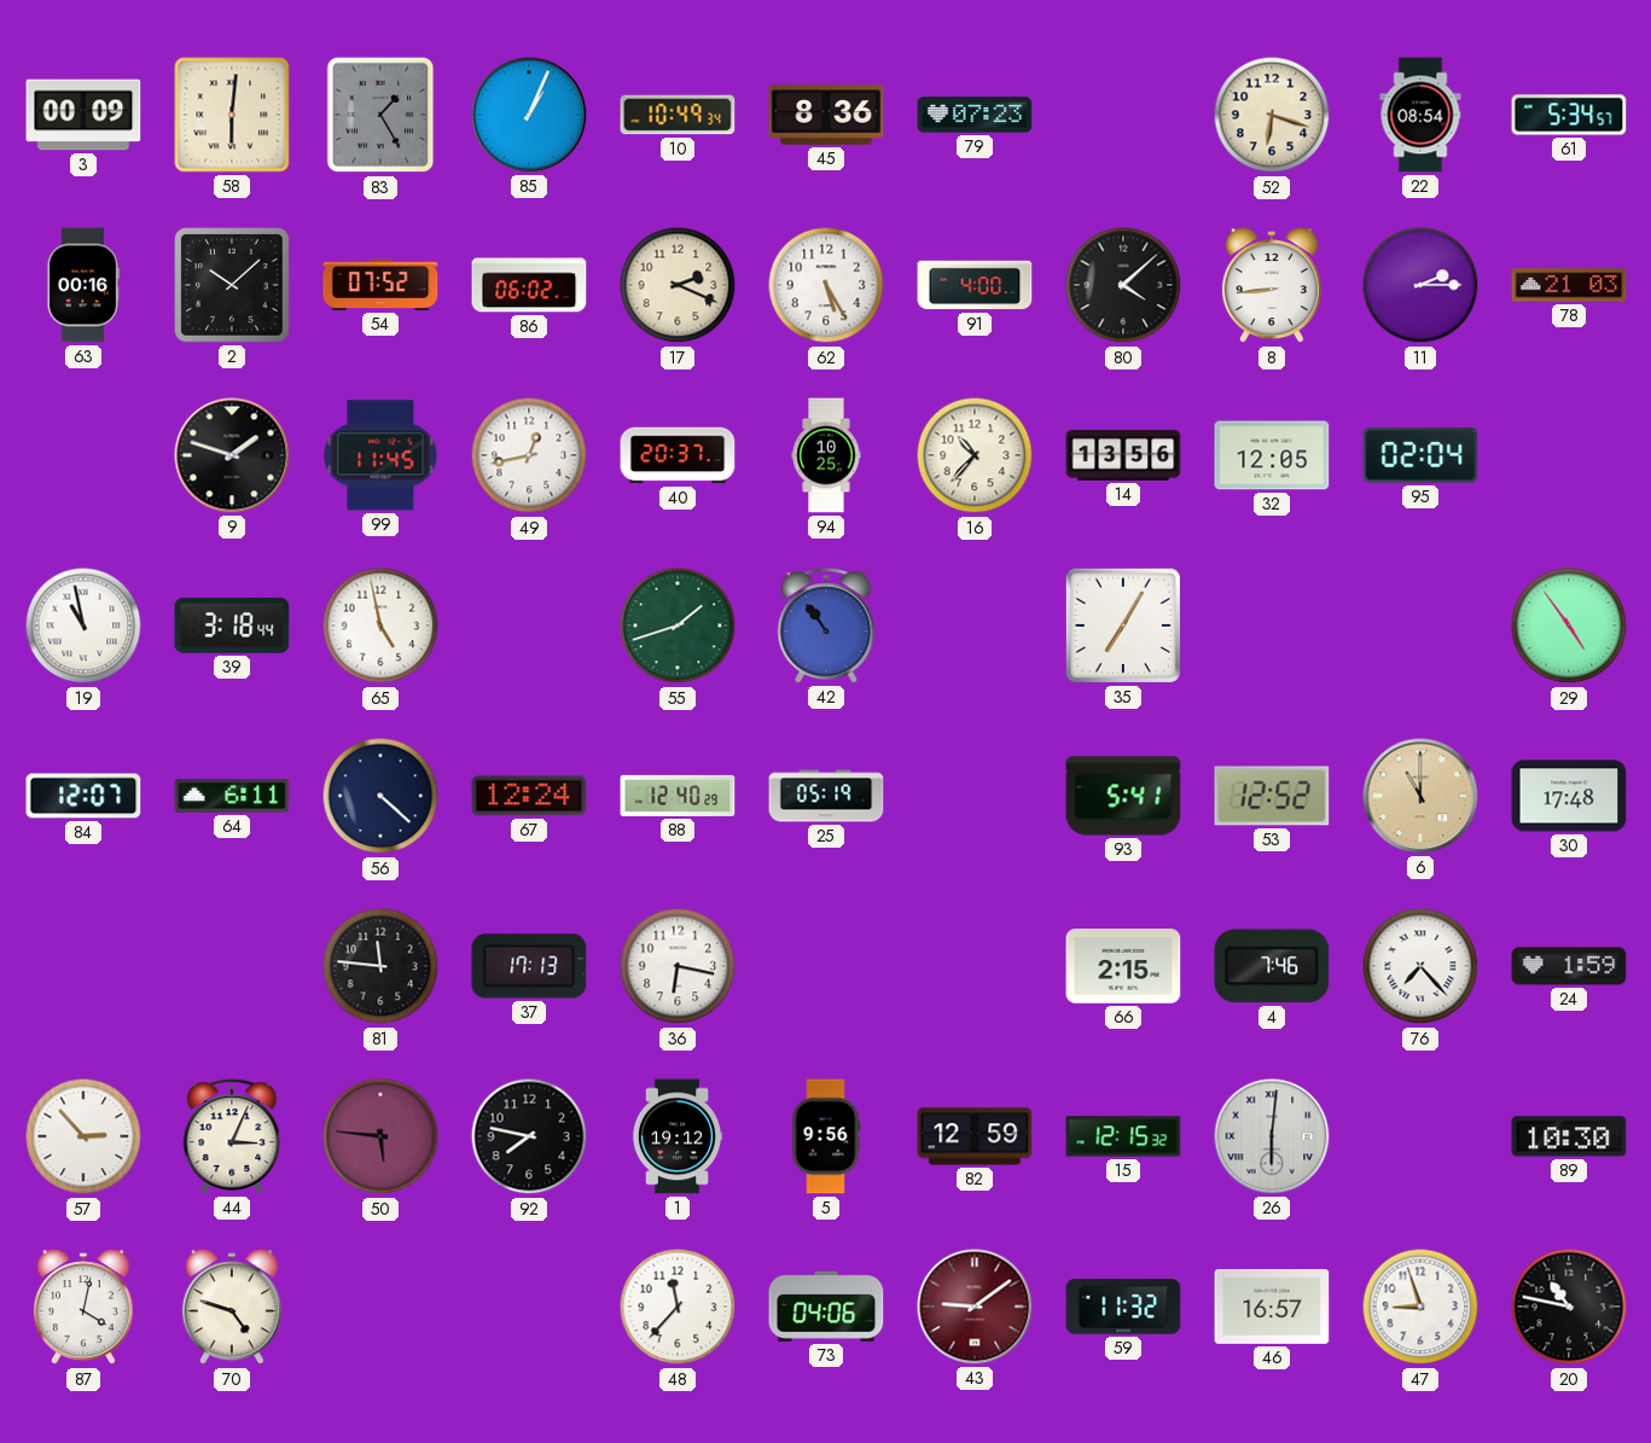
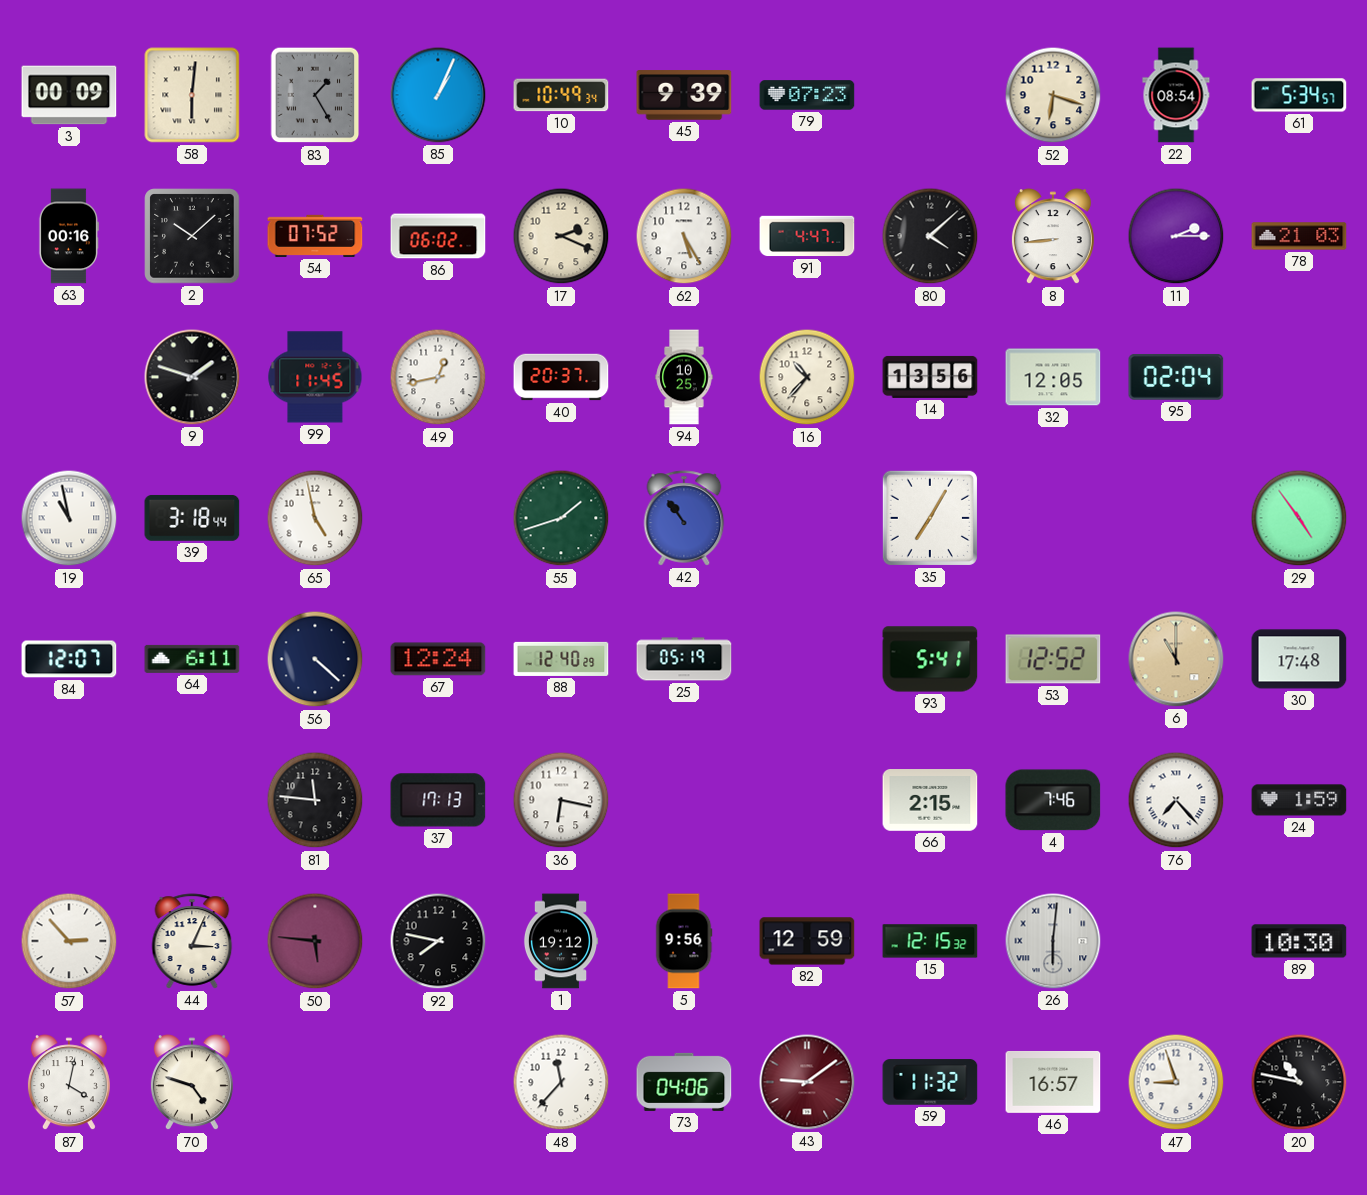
45: 8:36 -> 9:39
91: 4:00 -> 4:47
